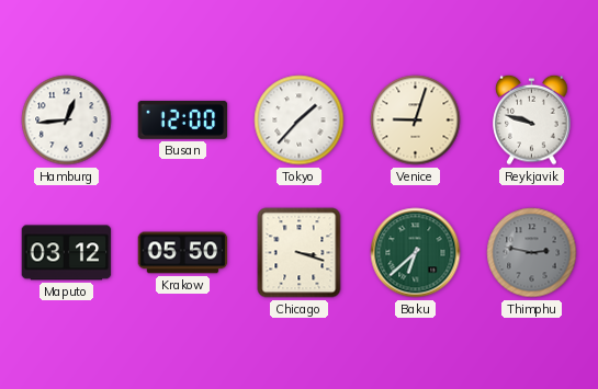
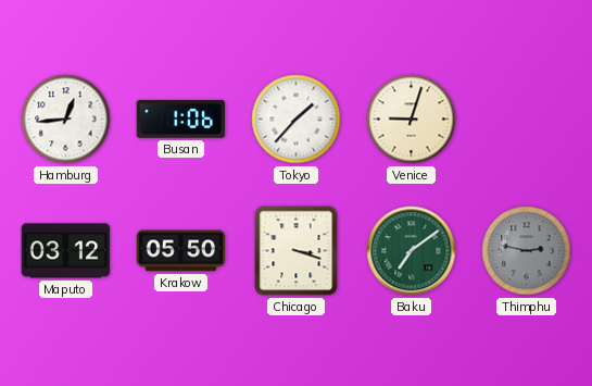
Busan: 12:00 -> 1:06
Reykjavik: 9:48 -> none
Baku: 6:38 -> 7:09
